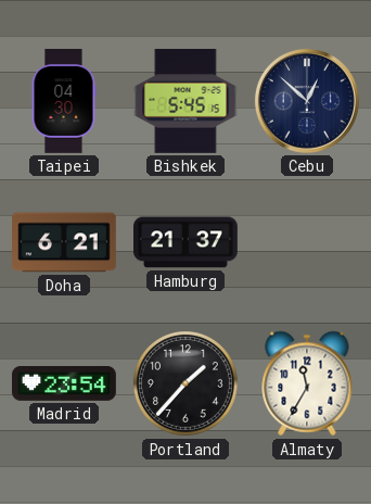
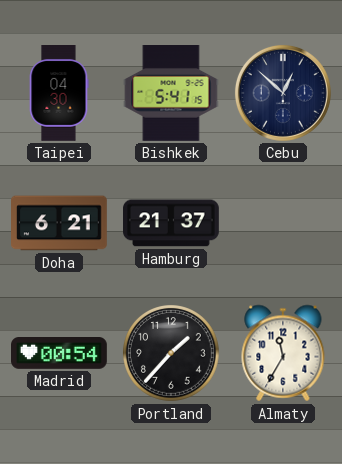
Bishkek: 5:45 -> 5:41
Madrid: 23:54 -> 00:54
